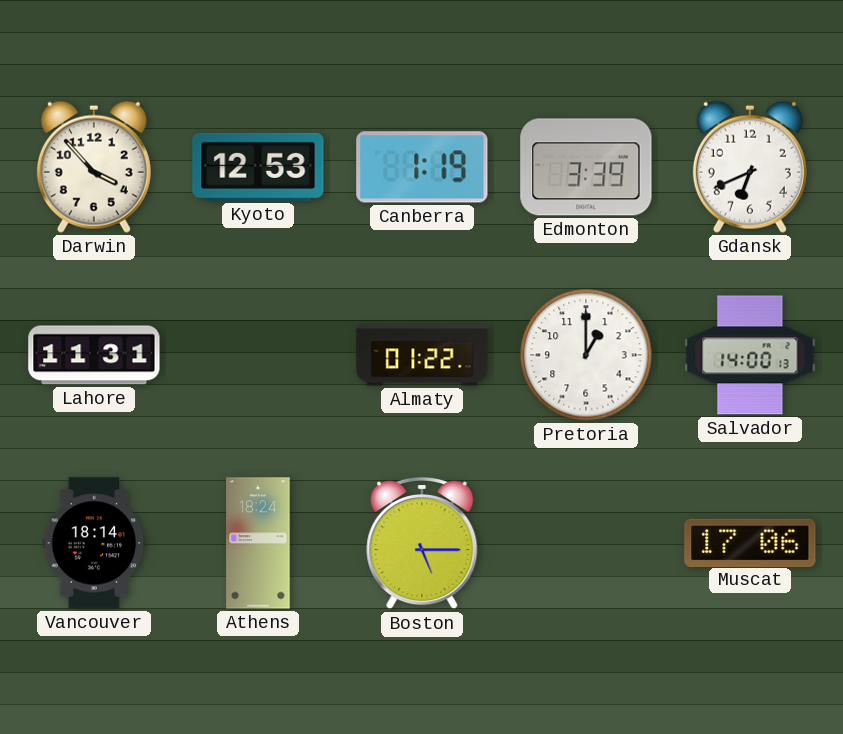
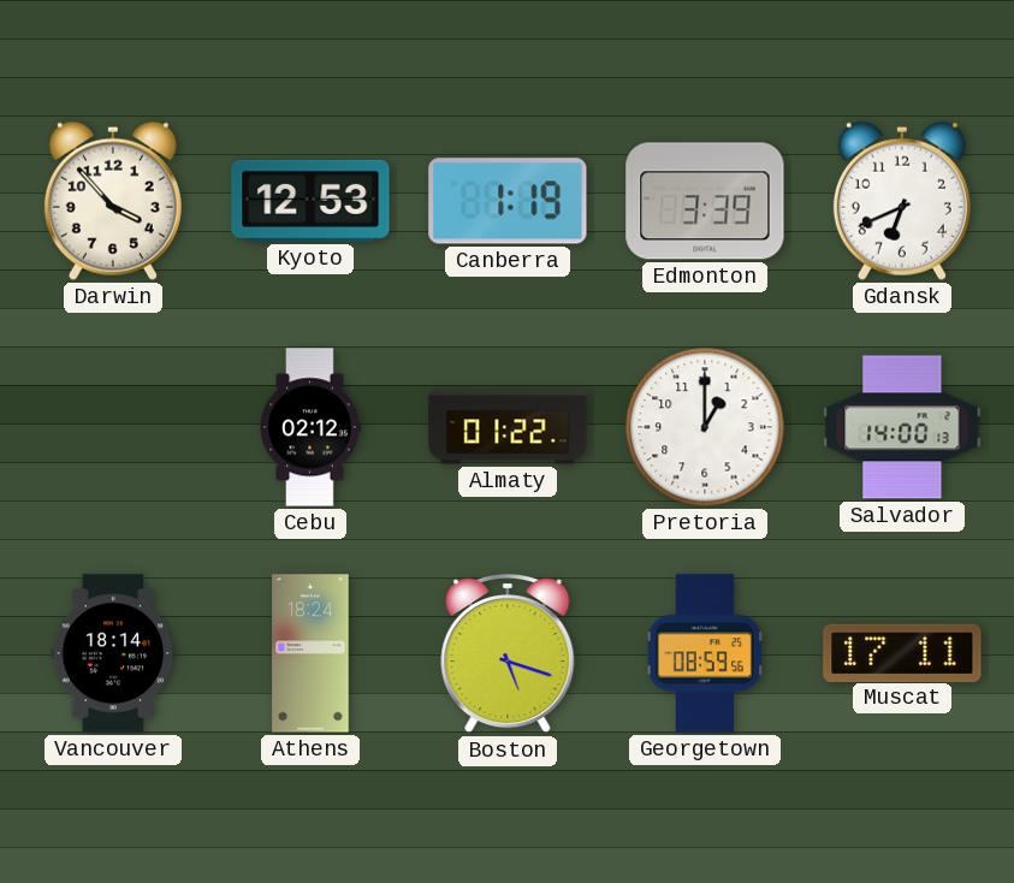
Lahore: 11:31 -> none
Cebu: none -> 02:12
Boston: 5:15 -> 5:18
Georgetown: none -> 08:59
Muscat: 17:06 -> 17:11
